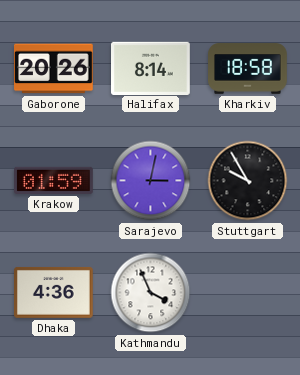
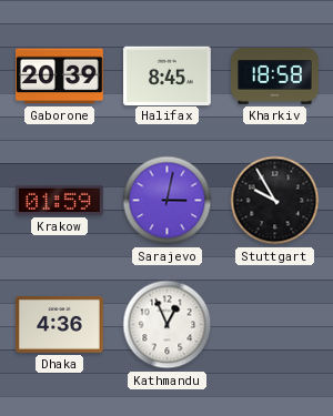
Gaborone: 20:26 -> 20:39
Halifax: 8:14 -> 8:45
Kathmandu: 3:56 -> 12:56
